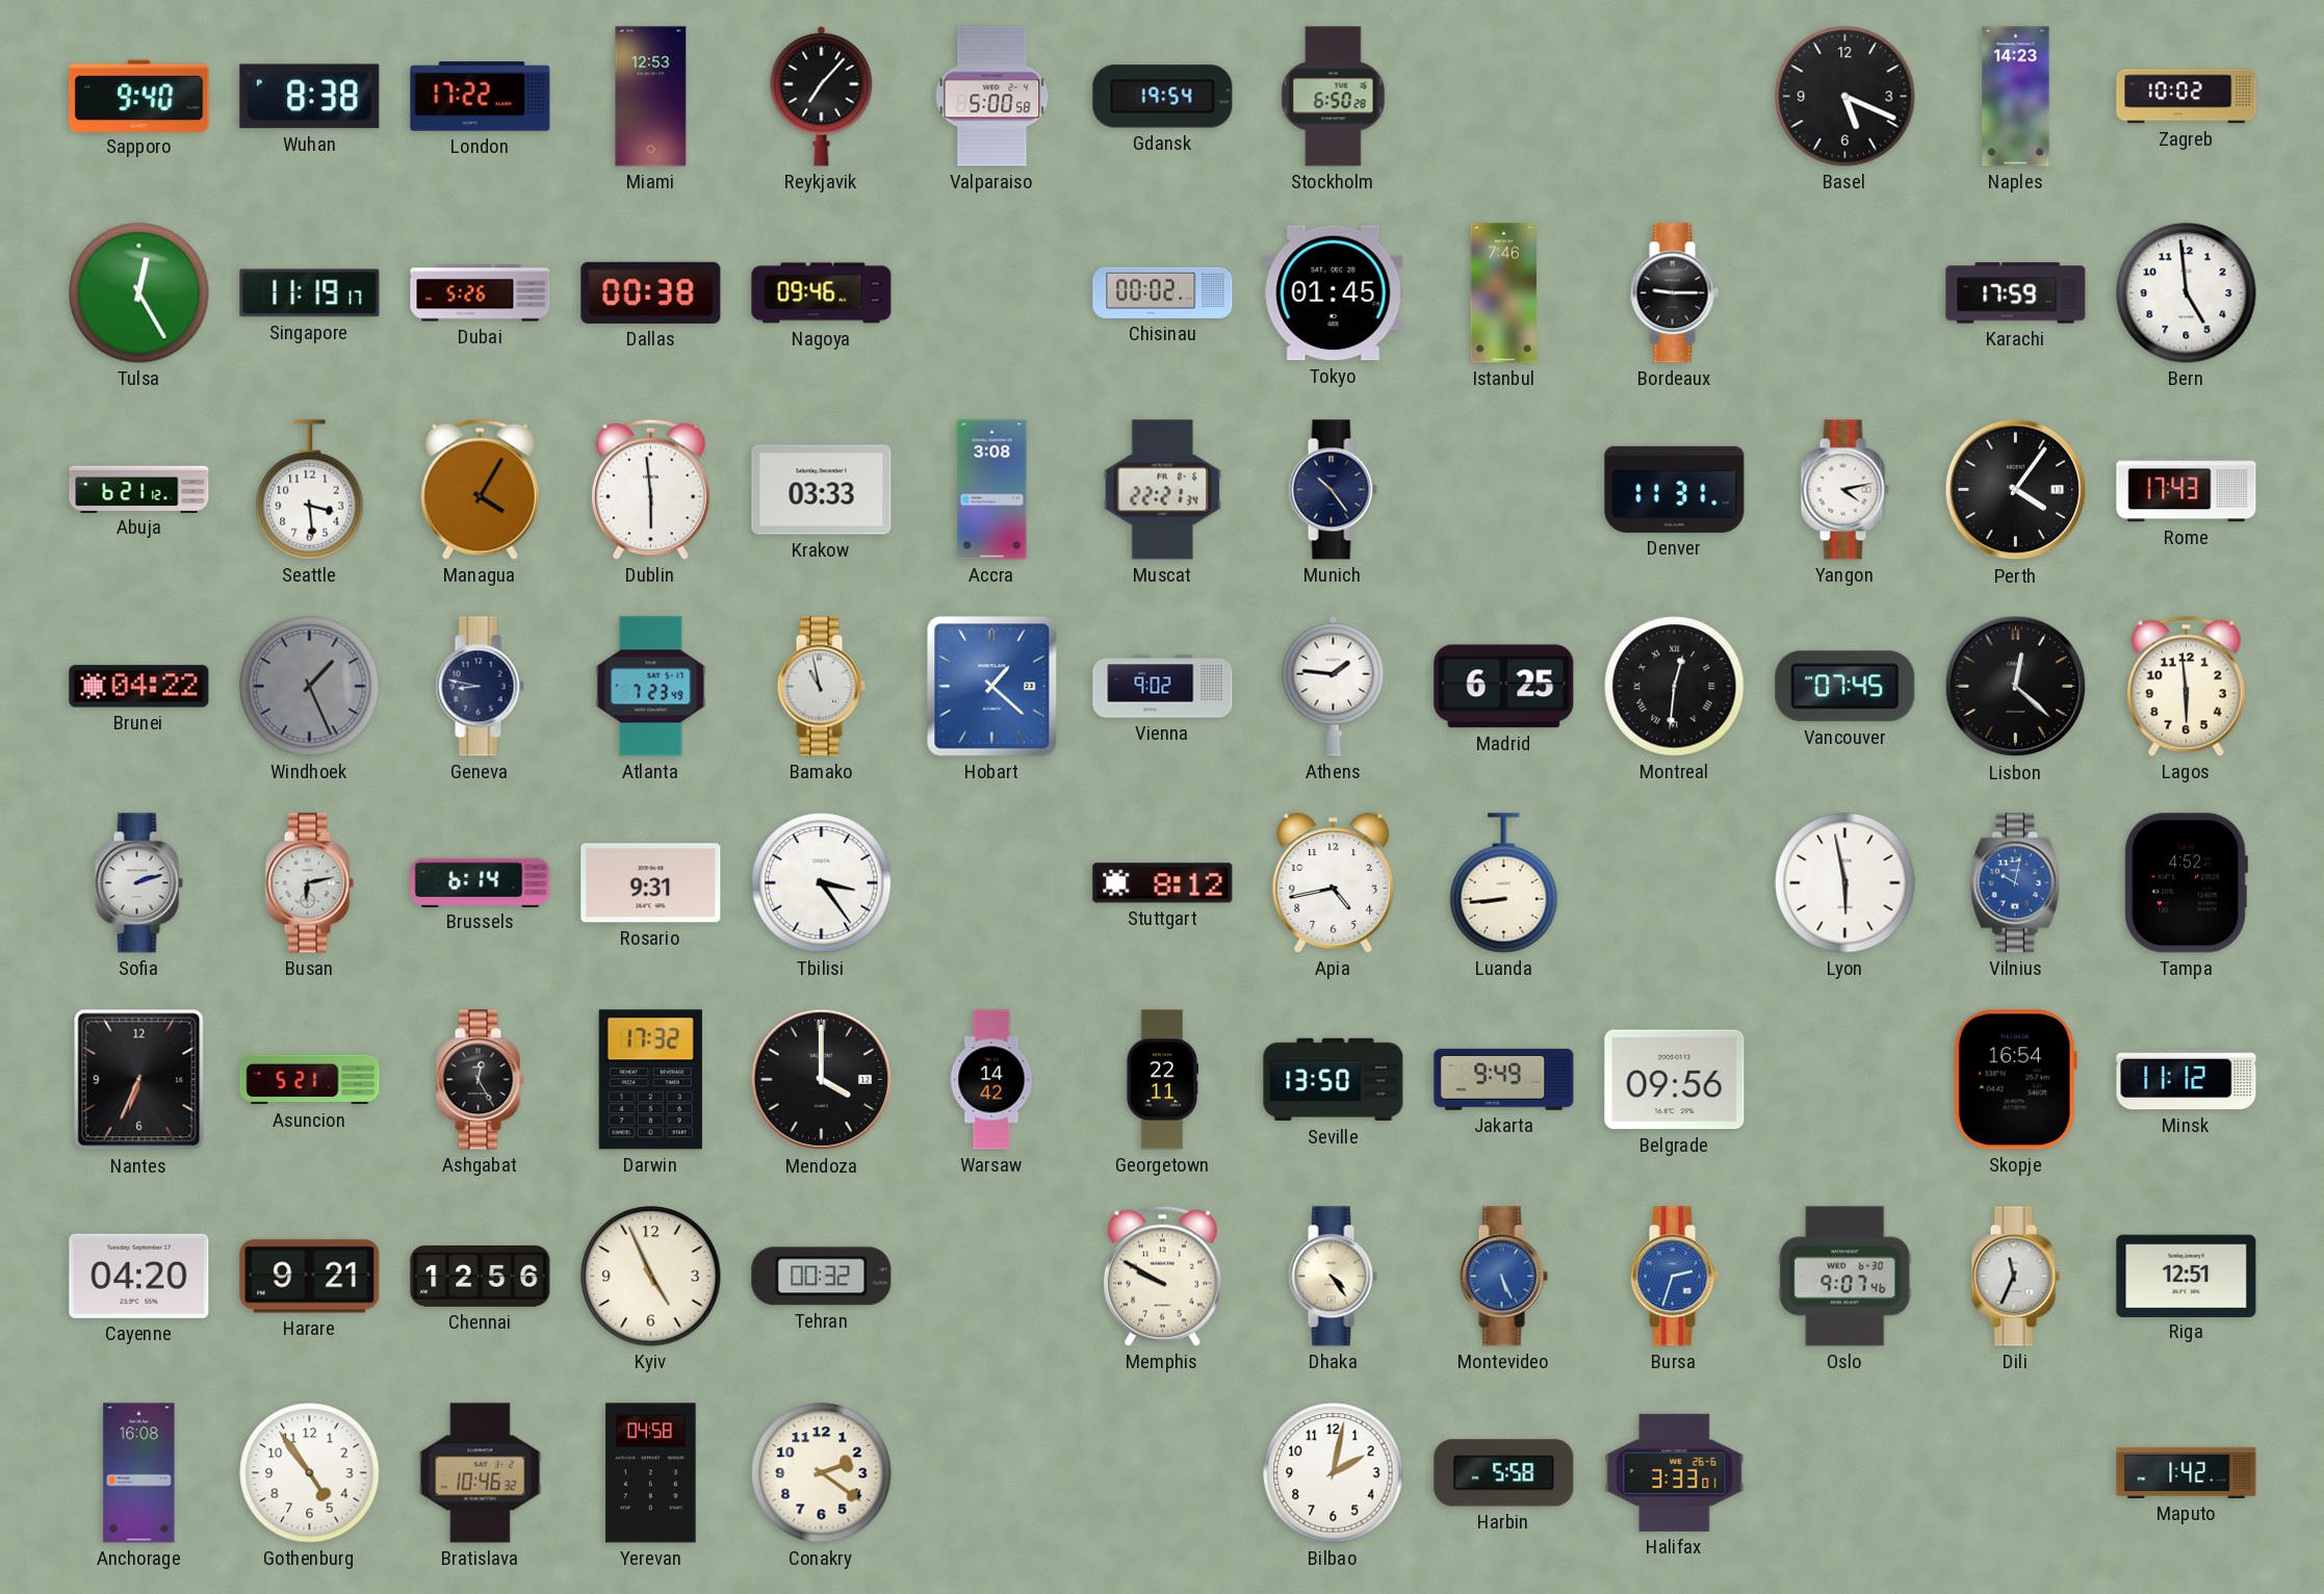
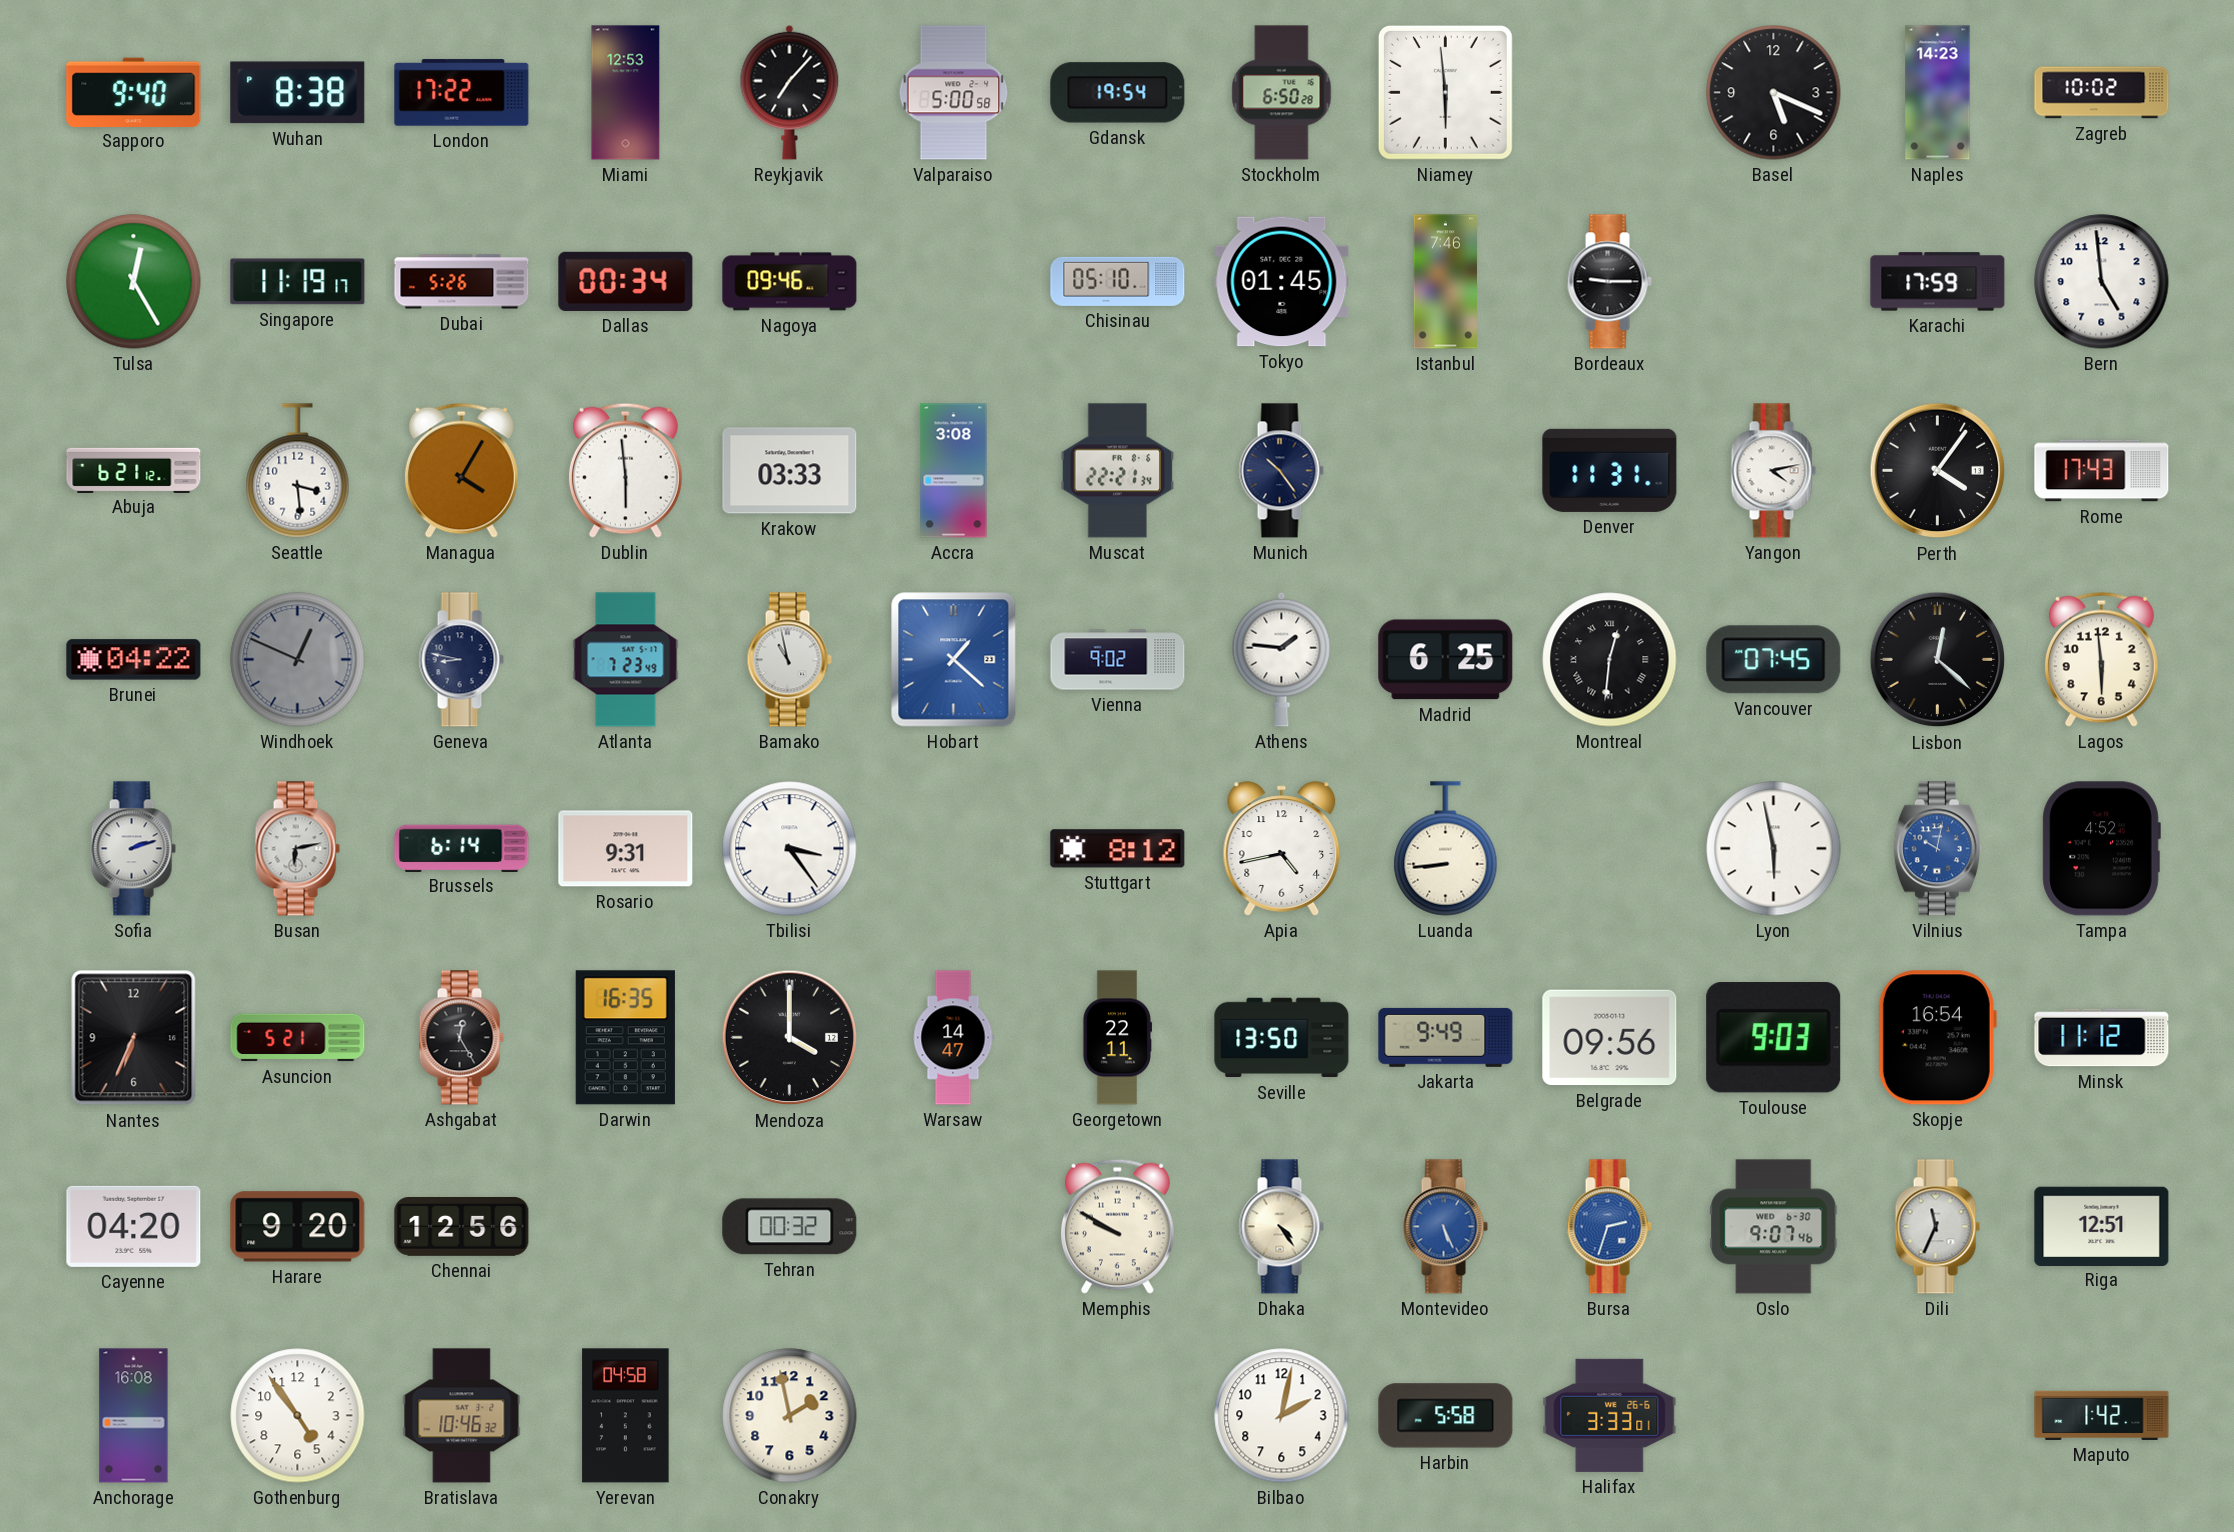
Niamey: none -> 5:59
Dallas: 00:38 -> 00:34
Chisinau: 00:02 -> 05:10
Windhoek: 1:26 -> 12:49
Darwin: 17:32 -> 16:35
Warsaw: 14:42 -> 14:47
Toulouse: none -> 9:03
Harare: 9:21 -> 9:20
Kyiv: 4:56 -> none
Conakry: 2:21 -> 1:58
